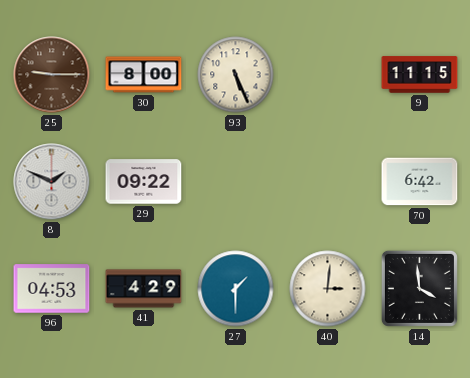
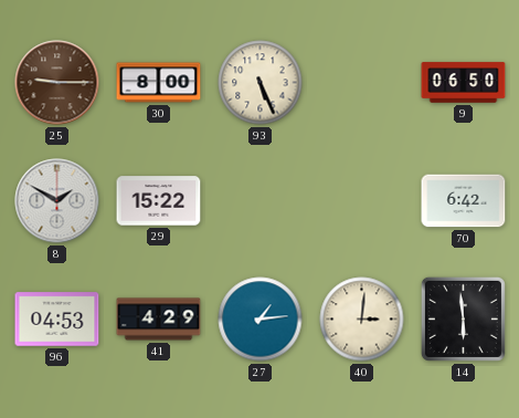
9: 11:15 -> 06:50
8: 1:49 -> 1:50
29: 09:22 -> 15:22
27: 1:30 -> 1:14
14: 3:59 -> 5:59
